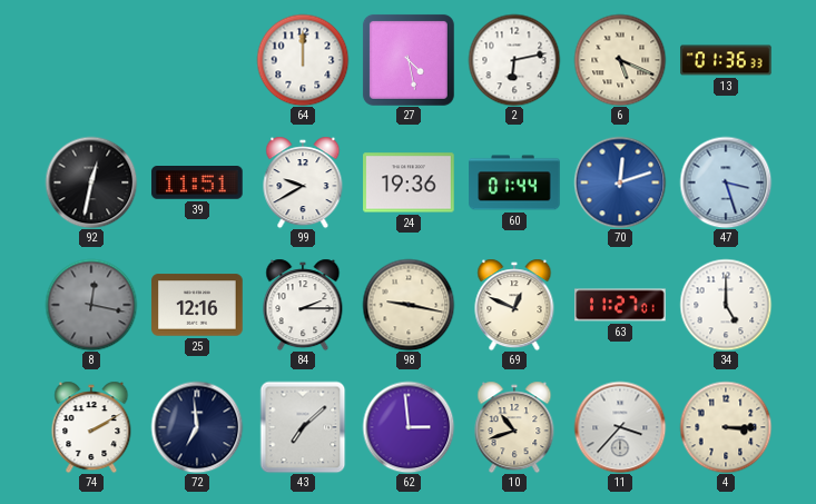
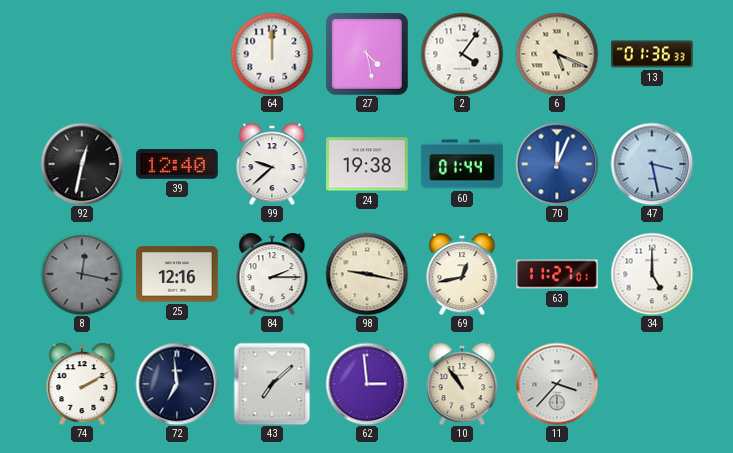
2: 6:13 -> 4:06
39: 11:51 -> 12:40
99: 9:40 -> 9:38
24: 19:36 -> 19:38
70: 12:12 -> 12:04
47: 3:27 -> 3:28
69: 12:49 -> 12:43
10: 10:42 -> 10:54
4: 3:15 -> none
